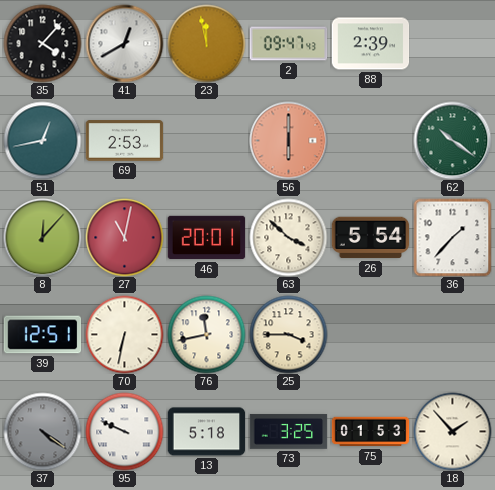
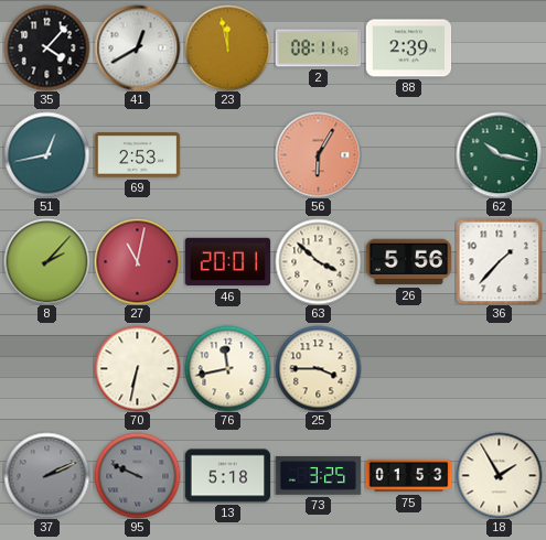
2: 09:47 -> 08:11
56: 6:00 -> 6:05
62: 10:21 -> 10:17
8: 12:07 -> 2:07
26: 5:54 -> 5:56
39: 12:51 -> none
37: 4:21 -> 2:11
95 dial: white -> grey
18: 1:53 -> 1:55
